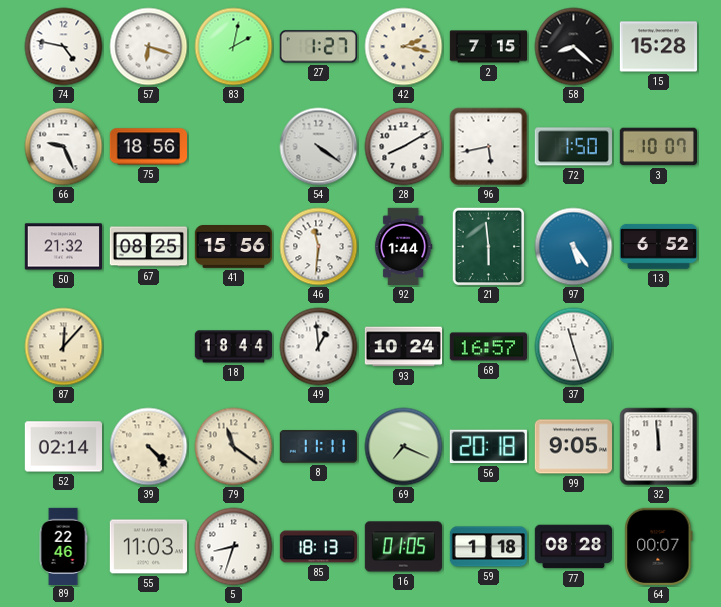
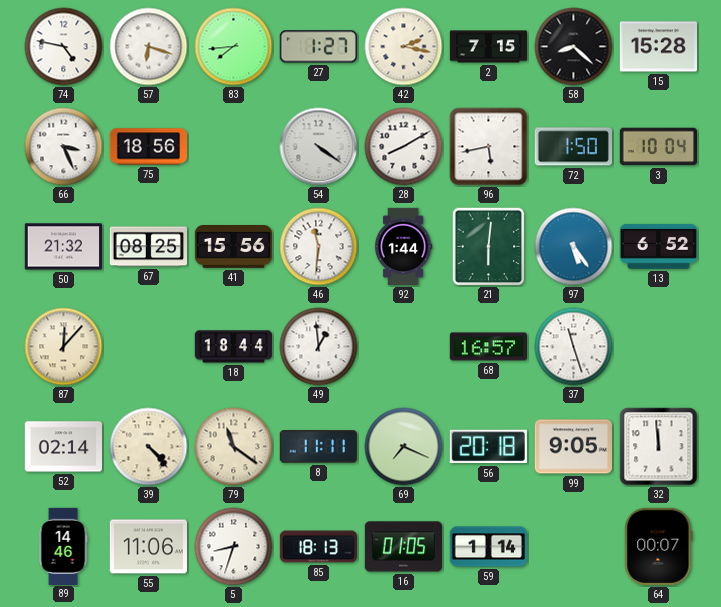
83: 2:02 -> 7:44
66: 9:26 -> 3:26
3: 10:07 -> 10:04
21: 5:59 -> 6:01
93: 10:24 -> none
89: 22:46 -> 14:46
55: 11:03 -> 11:06
59: 1:18 -> 1:14
77: 08:28 -> none
